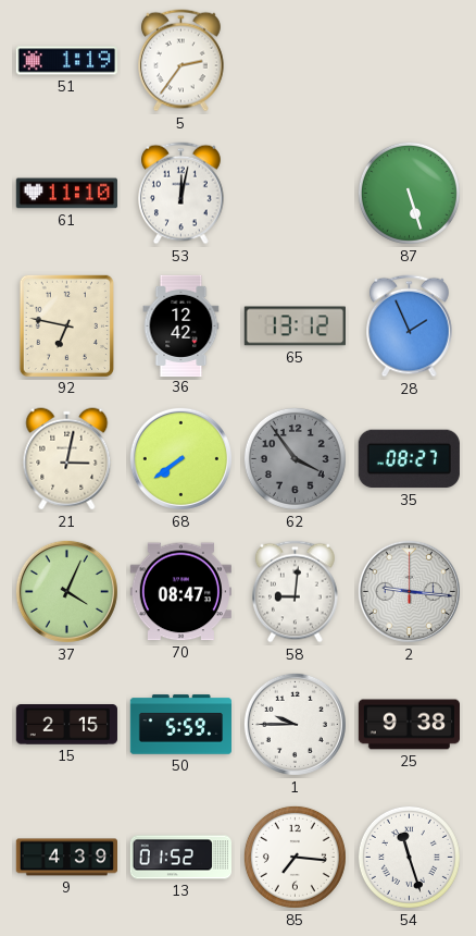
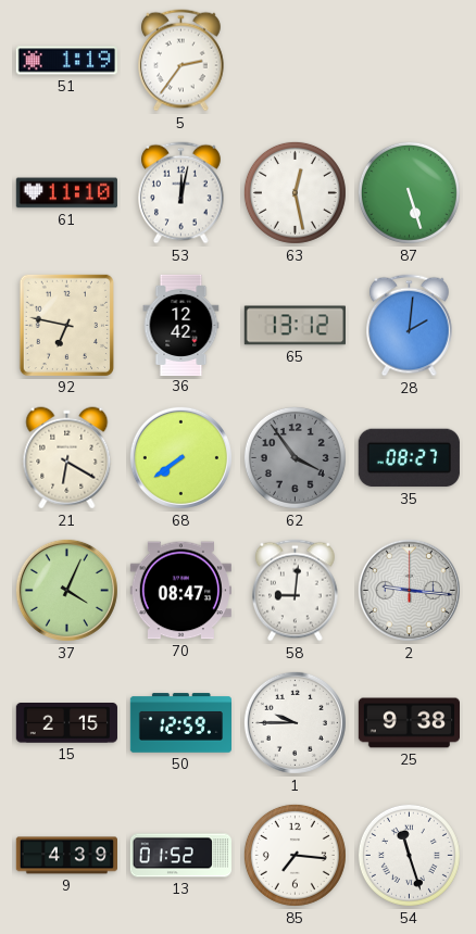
63: none -> 12:28
28: 1:56 -> 2:01
21: 3:02 -> 6:20
50: 5:59 -> 12:59
